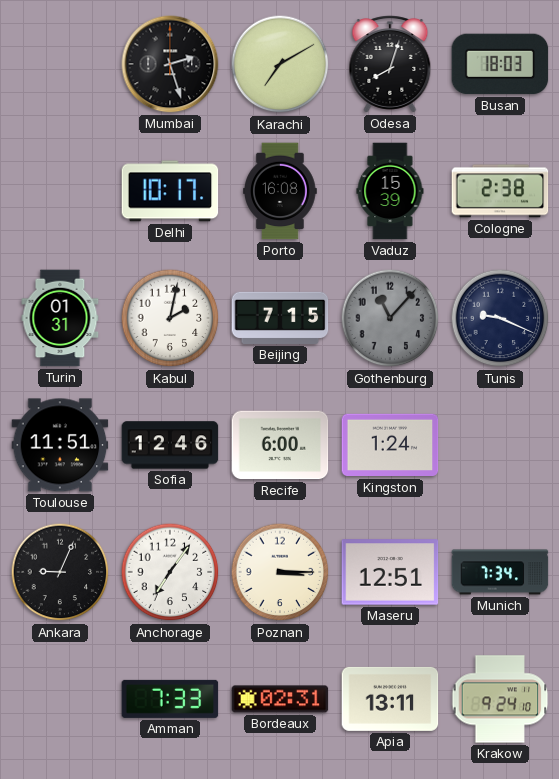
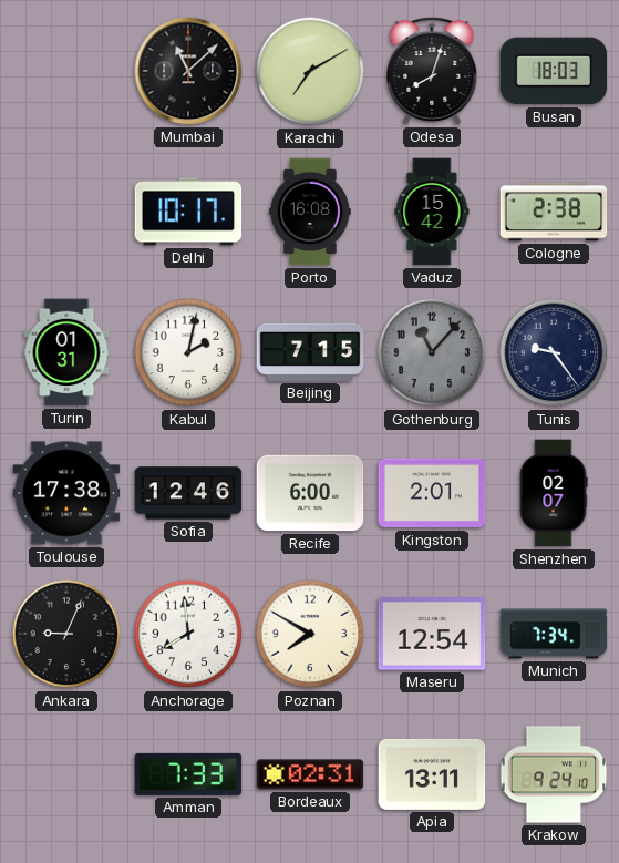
Mumbai: 2:27 -> 11:08
Vaduz: 15:39 -> 15:42
Tunis: 9:19 -> 9:24
Toulouse: 11:51 -> 17:38
Kingston: 1:24 -> 2:01
Shenzhen: none -> 02:07
Anchorage: 7:06 -> 7:59
Poznan: 3:15 -> 7:50
Maseru: 12:51 -> 12:54
